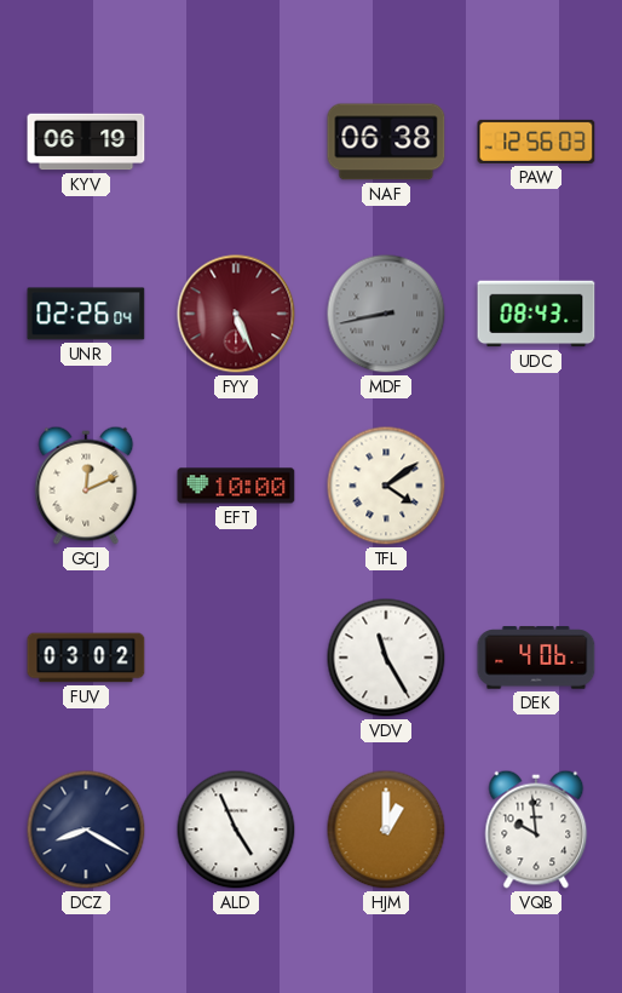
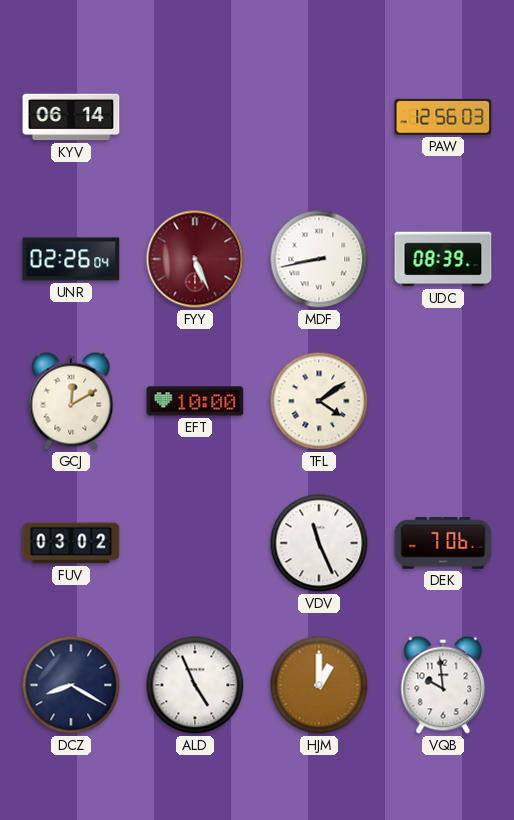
KYV: 06:19 -> 06:14
NAF: 06:38 -> none
MDF dial: grey -> white
UDC: 08:43 -> 08:39
GCJ: 12:11 -> 12:10
VDV: 11:25 -> 11:26
DEK: 4:06 -> 7:06
